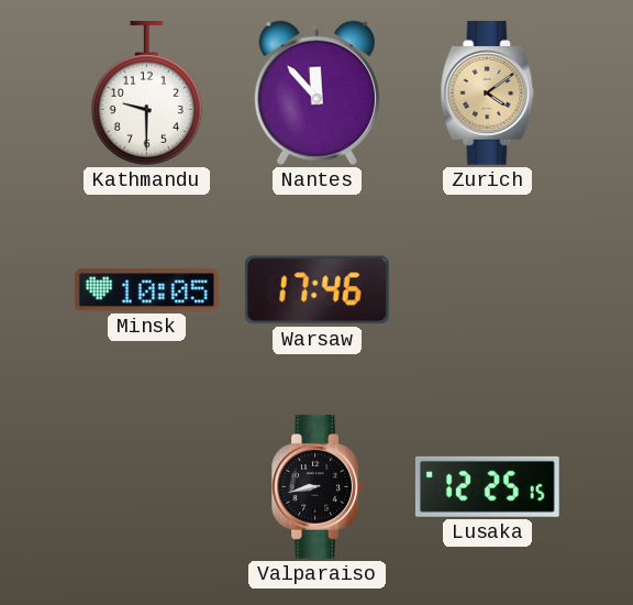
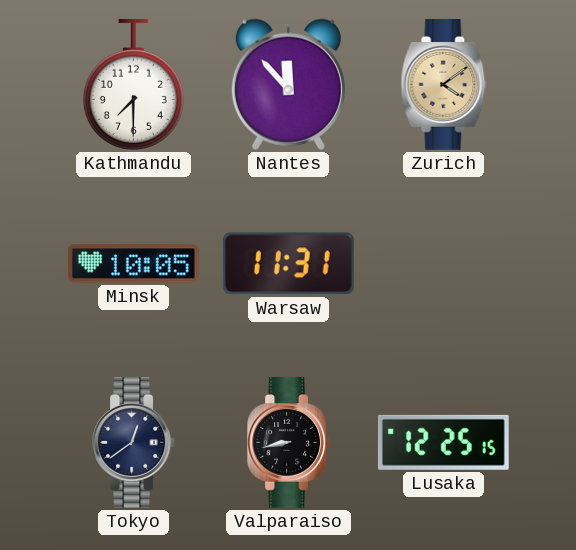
Kathmandu: 9:30 -> 7:30
Warsaw: 17:46 -> 11:31
Tokyo: none -> 12:39
